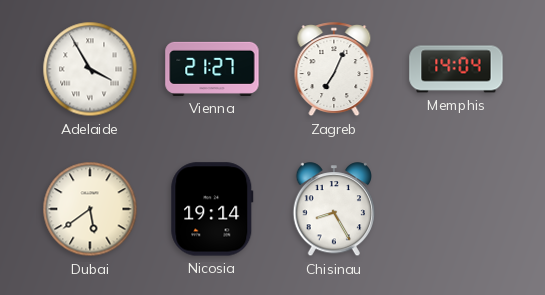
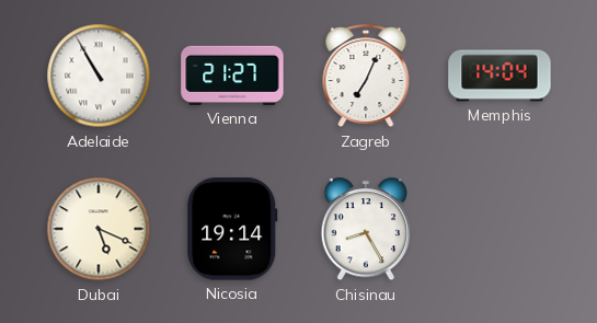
Adelaide: 3:55 -> 10:55
Dubai: 5:39 -> 5:19
